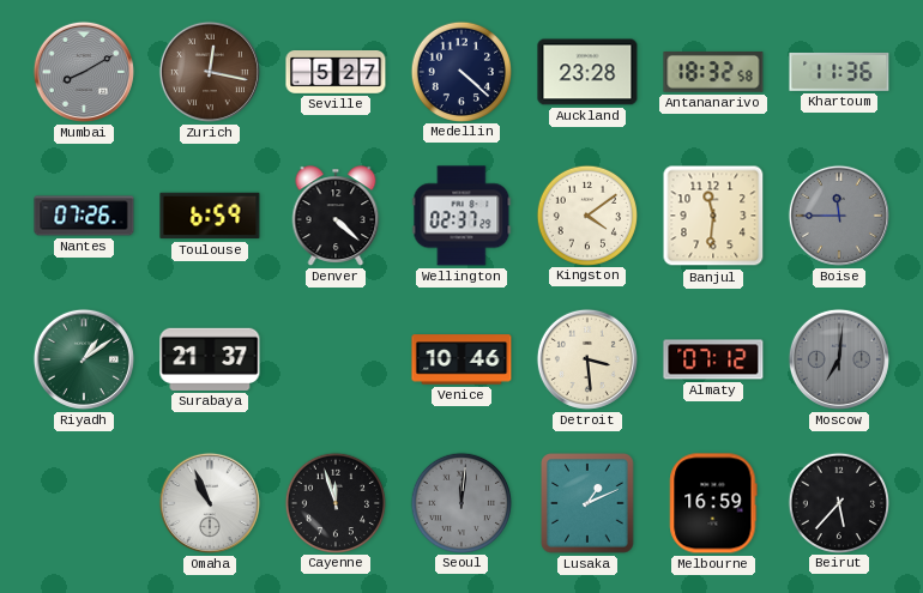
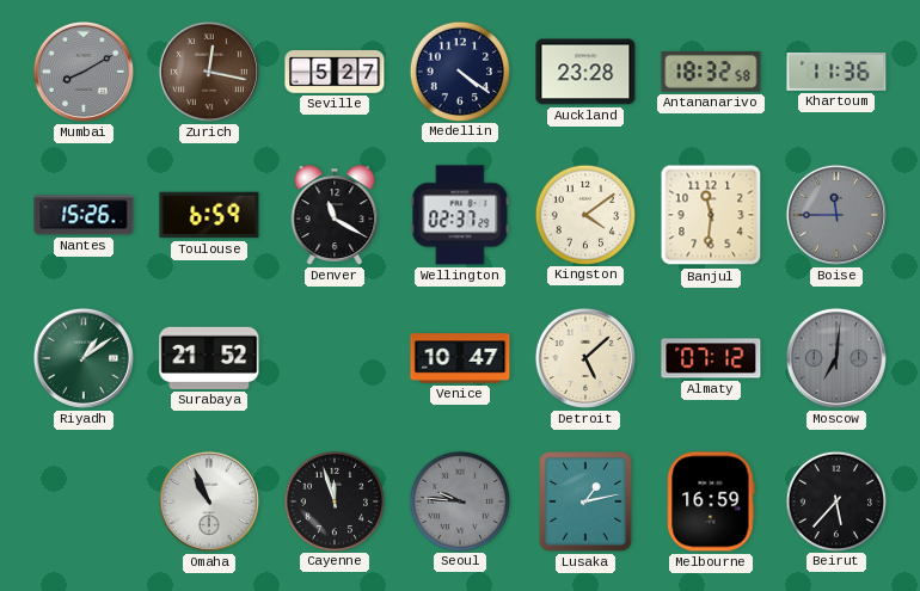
Medellin: 4:22 -> 4:21
Nantes: 07:26 -> 15:26
Denver: 4:22 -> 11:20
Surabaya: 21:37 -> 21:52
Venice: 10:46 -> 10:47
Detroit: 3:29 -> 5:08
Seoul: 12:01 -> 9:46
Lusaka: 1:11 -> 1:13
